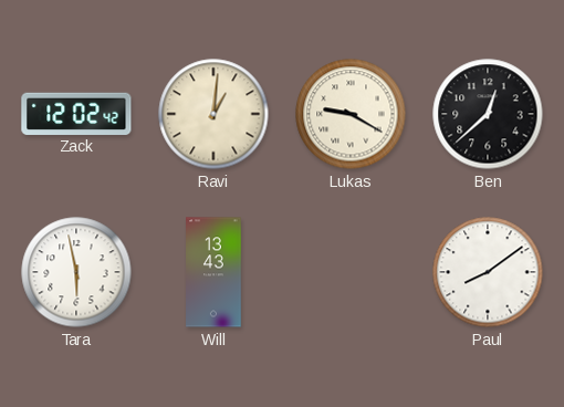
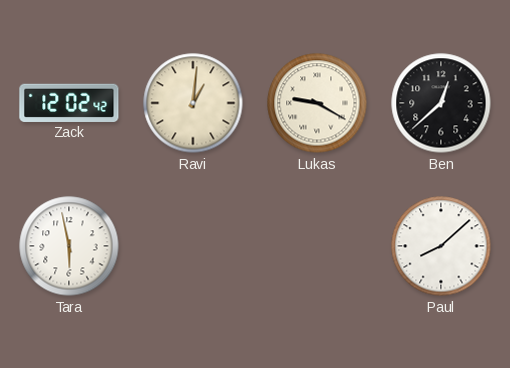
Will: 13:43 -> none
Paul: 8:09 -> 8:08
